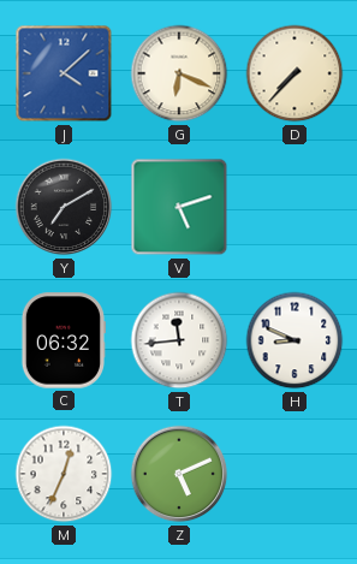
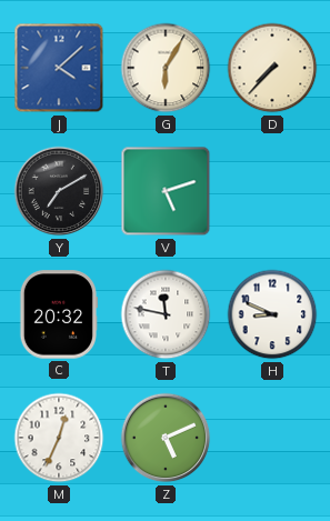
G: 6:19 -> 6:05
C: 06:32 -> 20:32
T: 11:44 -> 11:47
